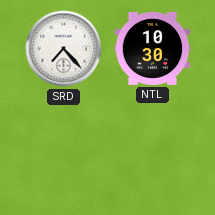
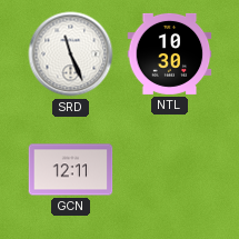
SRD: 7:23 -> 11:26
GCN: none -> 12:11
